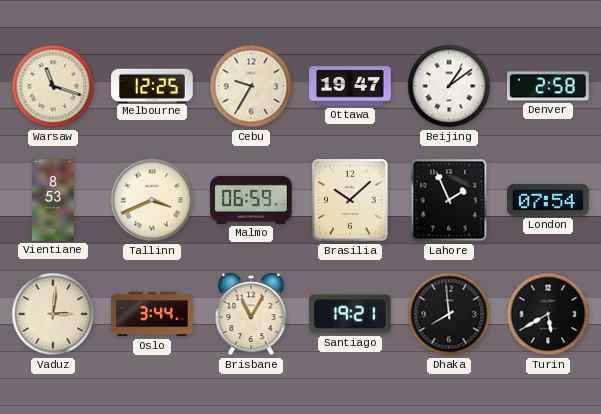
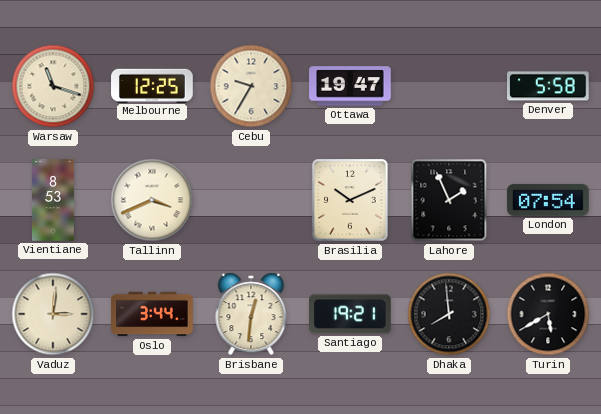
Beijing: 1:09 -> none
Denver: 2:58 -> 5:58
Malmo: 06:59 -> none
Brasilia: 10:08 -> 10:11
Brisbane: 11:05 -> 12:31
